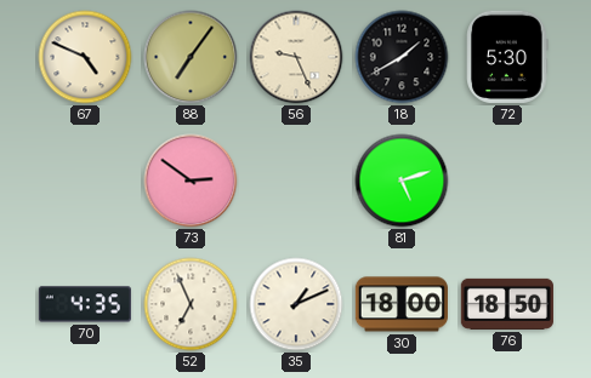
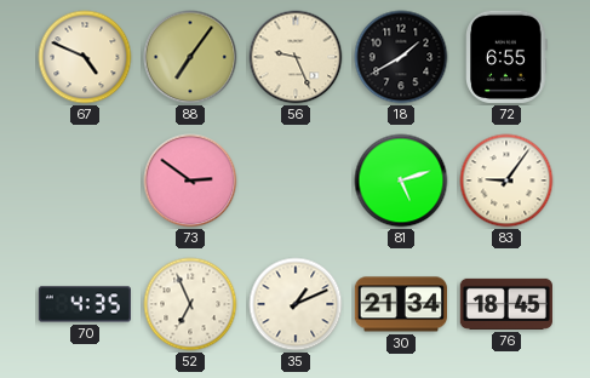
72: 5:30 -> 6:55
83: none -> 9:06
30: 18:00 -> 21:34
76: 18:50 -> 18:45
